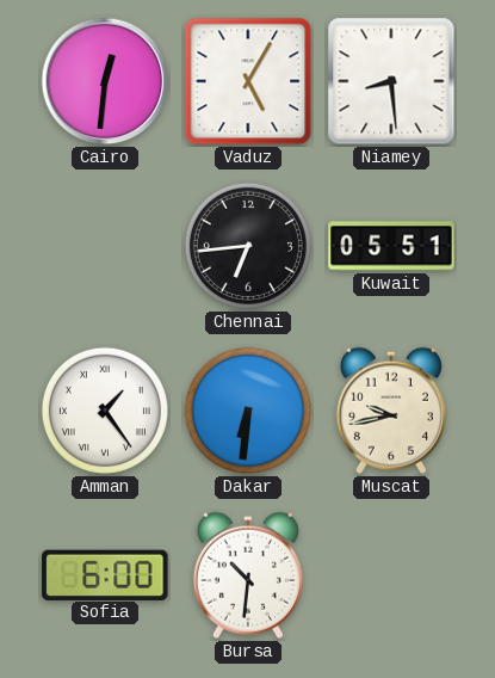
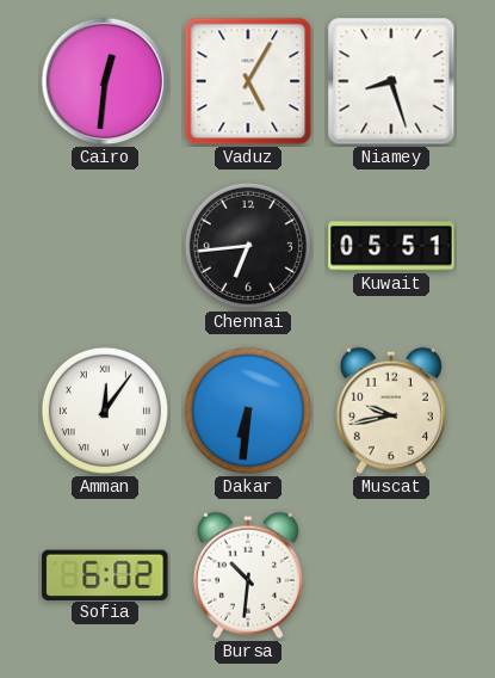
Niamey: 8:29 -> 8:27
Amman: 1:24 -> 12:06
Sofia: 6:00 -> 6:02
